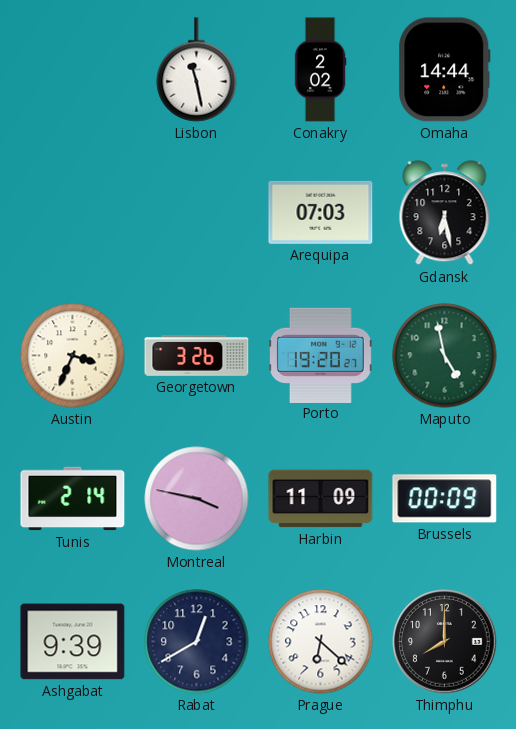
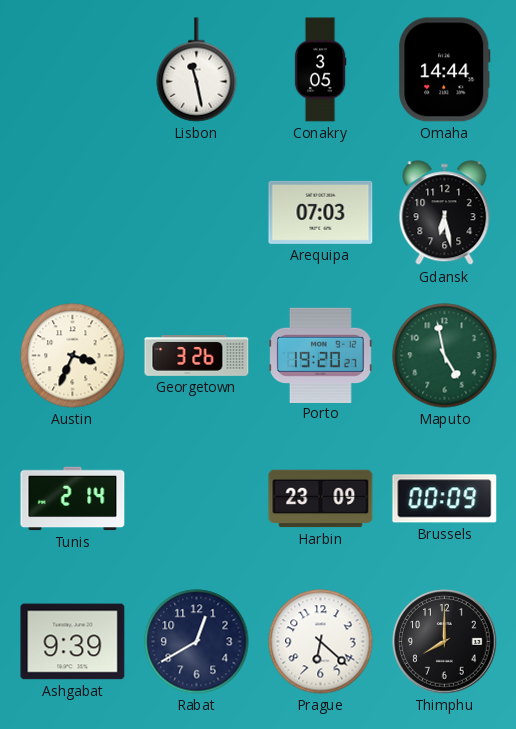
Conakry: 2:02 -> 3:05
Montreal: 3:47 -> none
Harbin: 11:09 -> 23:09
